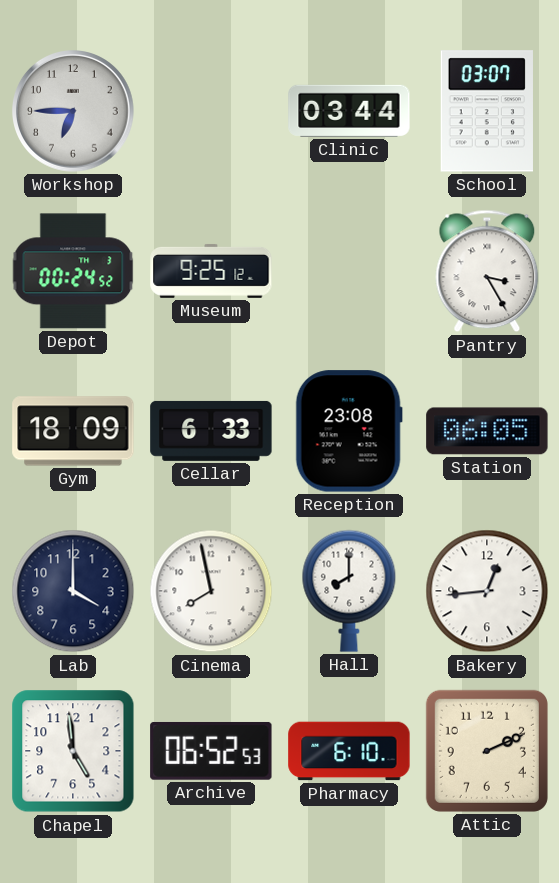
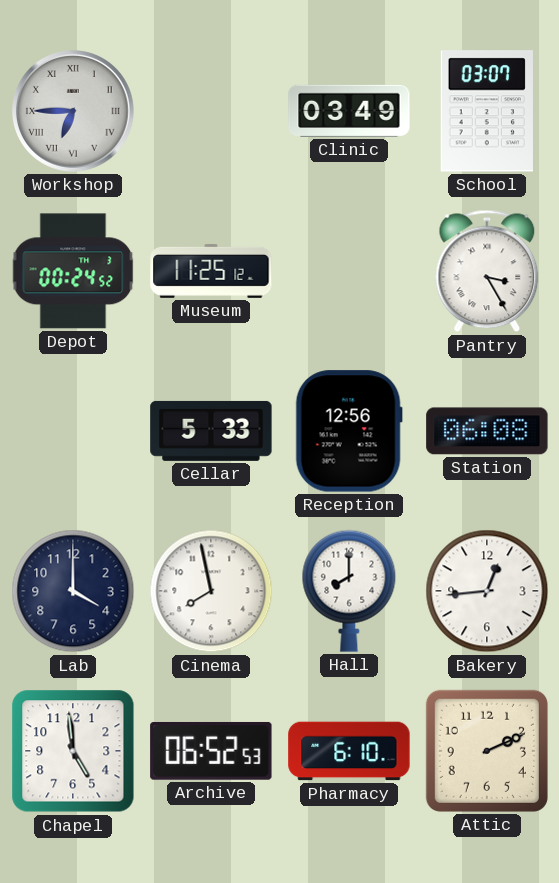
Workshop numerals: Arabic -> Roman
Clinic: 03:44 -> 03:49
Museum: 9:25 -> 11:25
Gym: 18:09 -> none
Cellar: 6:33 -> 5:33
Reception: 23:08 -> 12:56
Station: 06:05 -> 06:08
